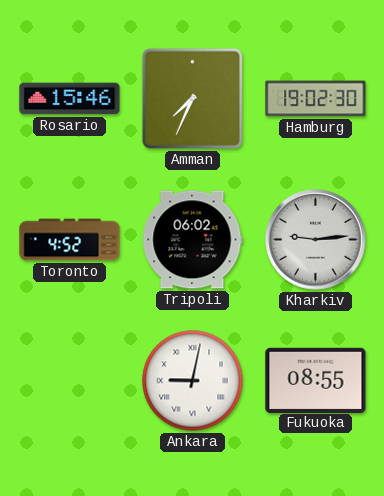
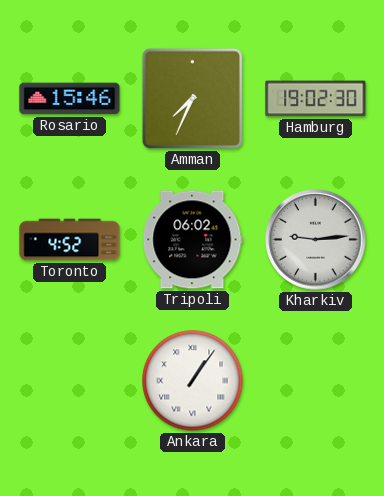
Ankara: 9:02 -> 1:06
Fukuoka: 08:55 -> none
